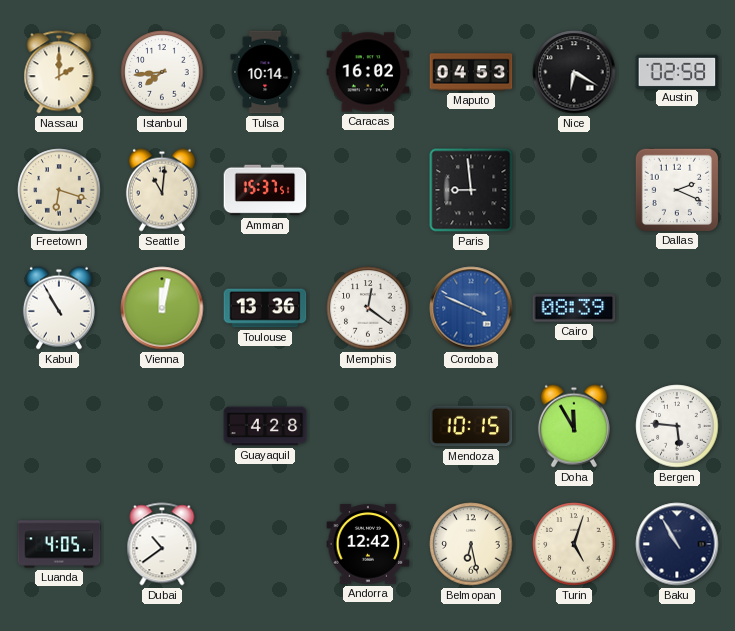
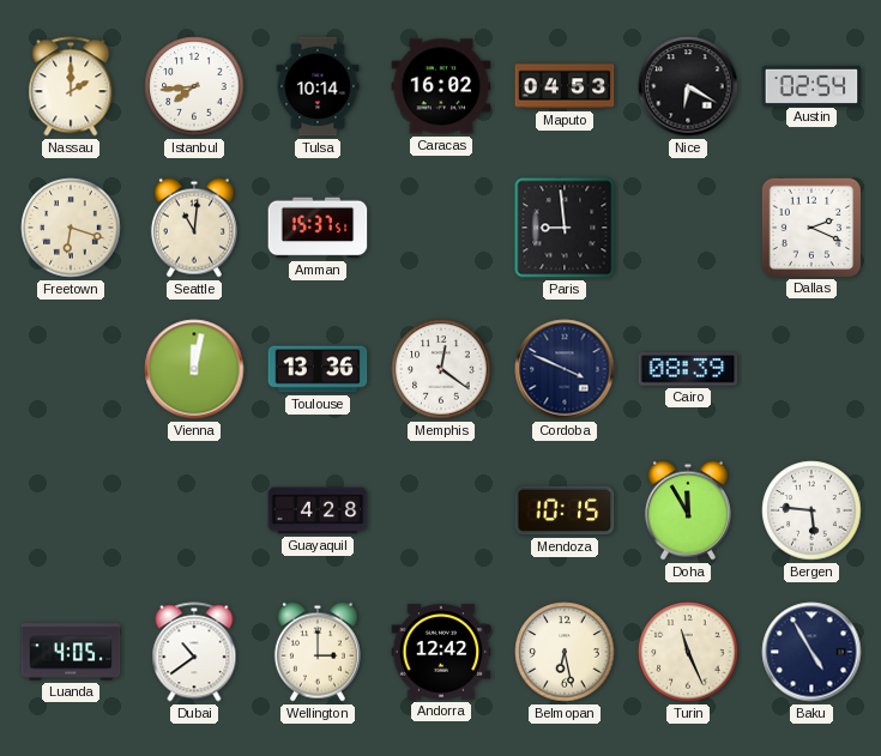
Austin: 02:58 -> 02:54
Kabul: 10:55 -> none
Cordoba dial: blue -> navy
Wellington: none -> 3:00
Turin: 5:03 -> 11:26
Baku: 10:55 -> 4:55
